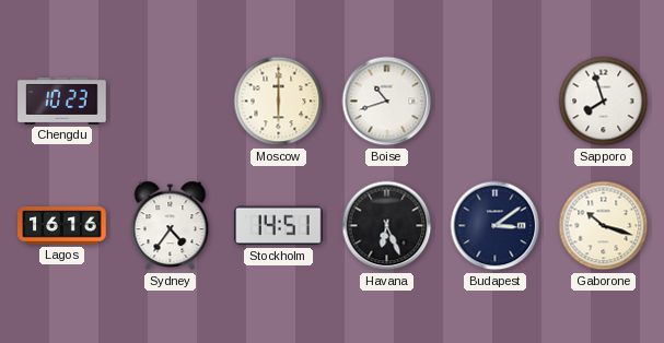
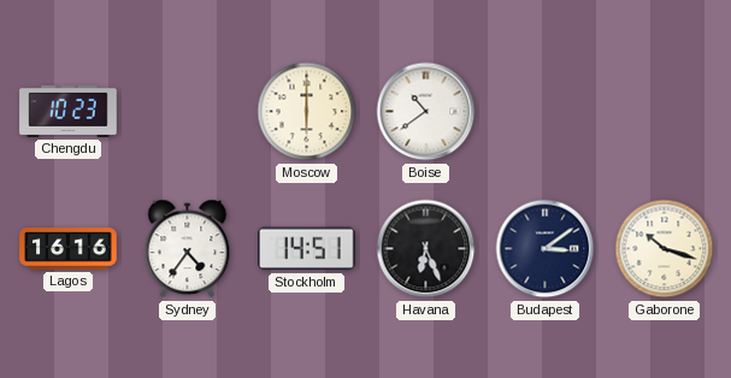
Boise: 10:42 -> 10:39
Sapporo: 7:57 -> none
